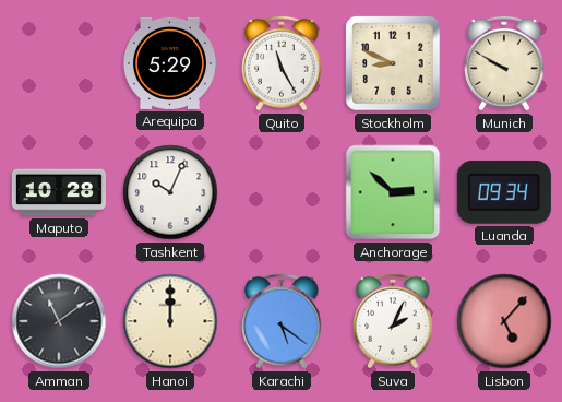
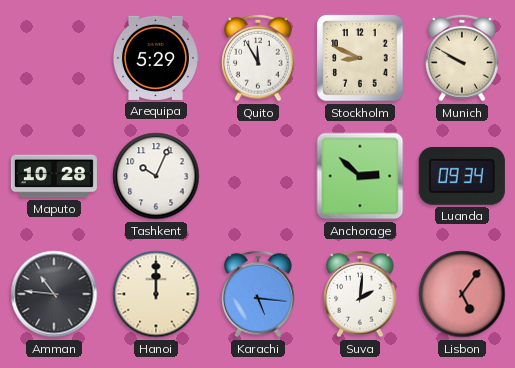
Quito: 11:25 -> 11:55
Amman: 11:09 -> 10:46
Karachi: 5:21 -> 5:16
Suva: 2:04 -> 2:01
Lisbon: 5:07 -> 5:06
